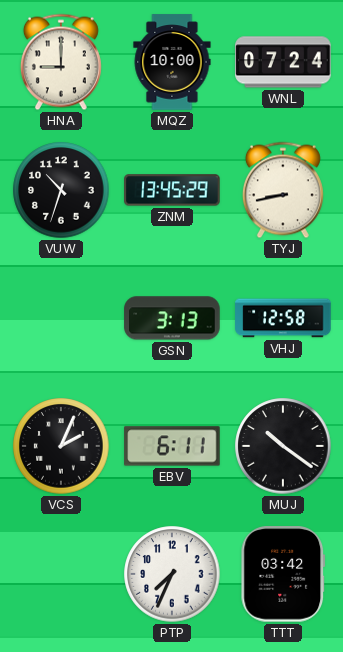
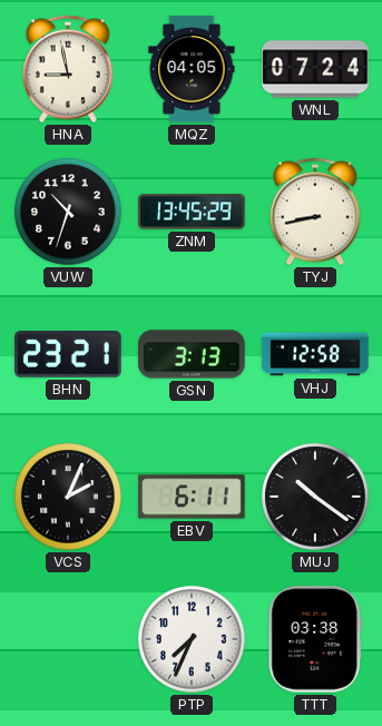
HNA: 9:00 -> 8:58
MQZ: 10:00 -> 04:05
BHN: none -> 23:21
TTT: 03:42 -> 03:38
